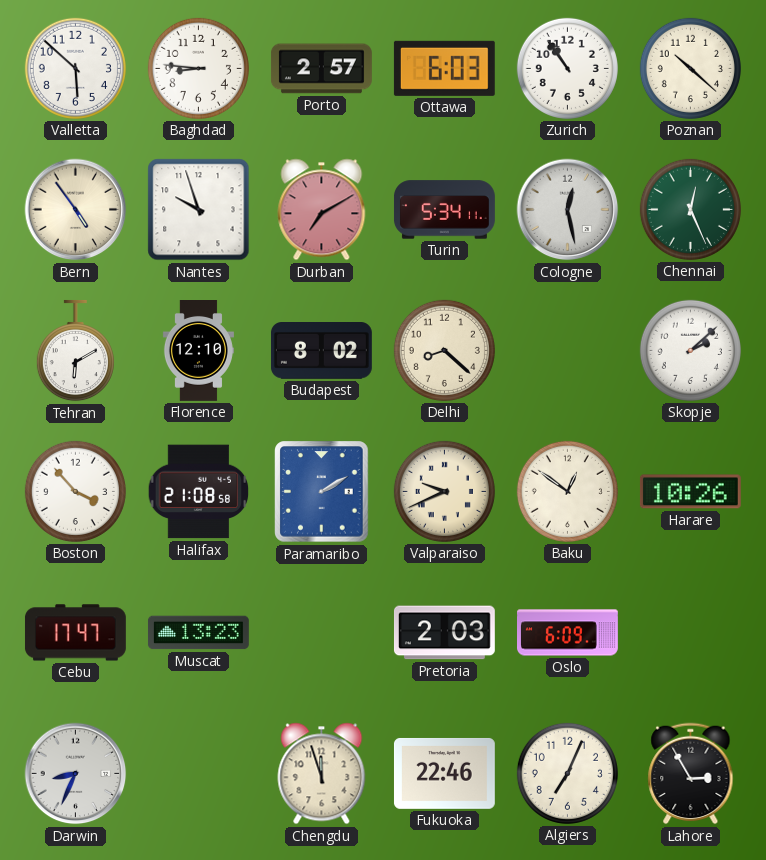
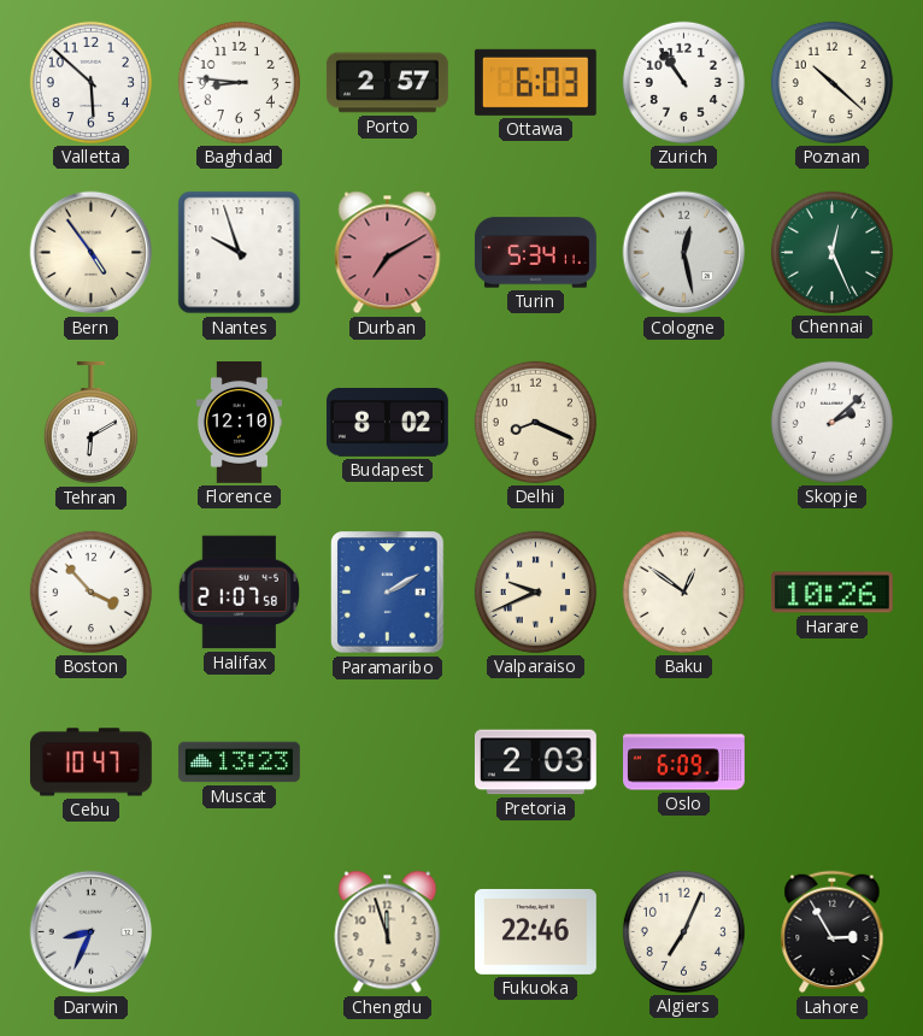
Delhi: 8:22 -> 8:19
Halifax: 21:08 -> 21:07
Cebu: 17:47 -> 10:47
